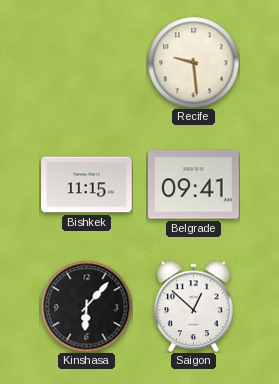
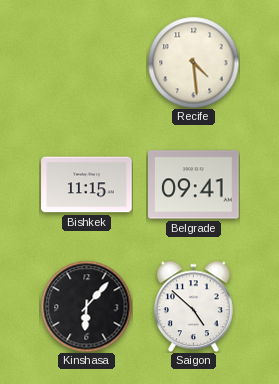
Recife: 9:29 -> 4:29
Saigon: 12:52 -> 4:52
